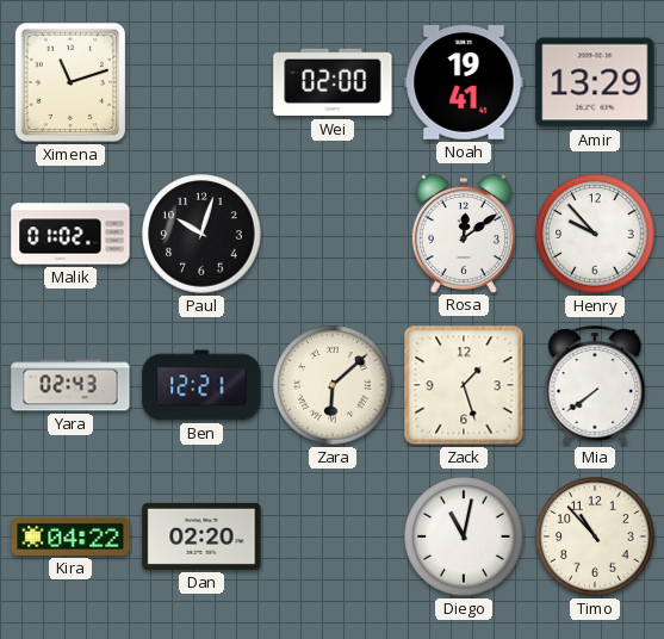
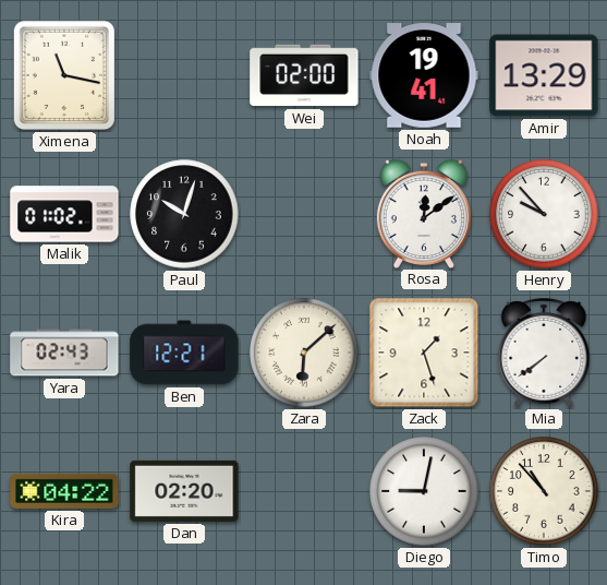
Ximena: 11:12 -> 11:17
Diego: 11:02 -> 9:02
